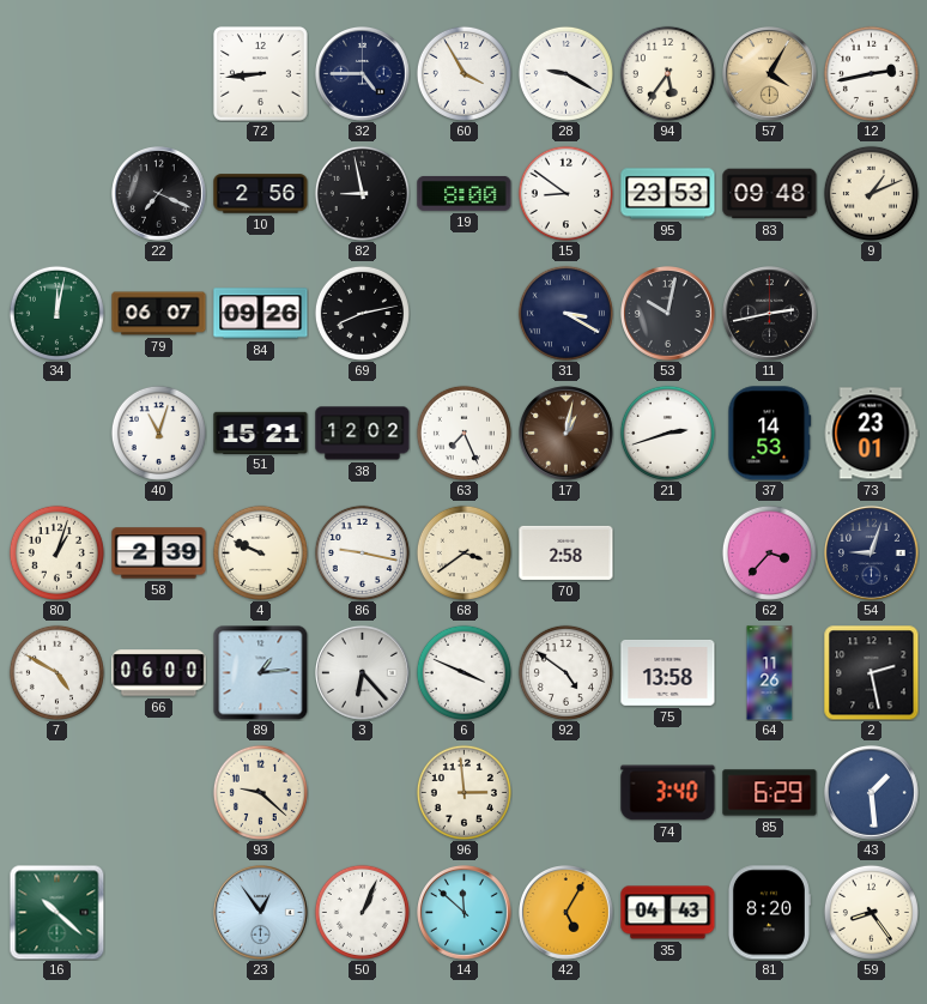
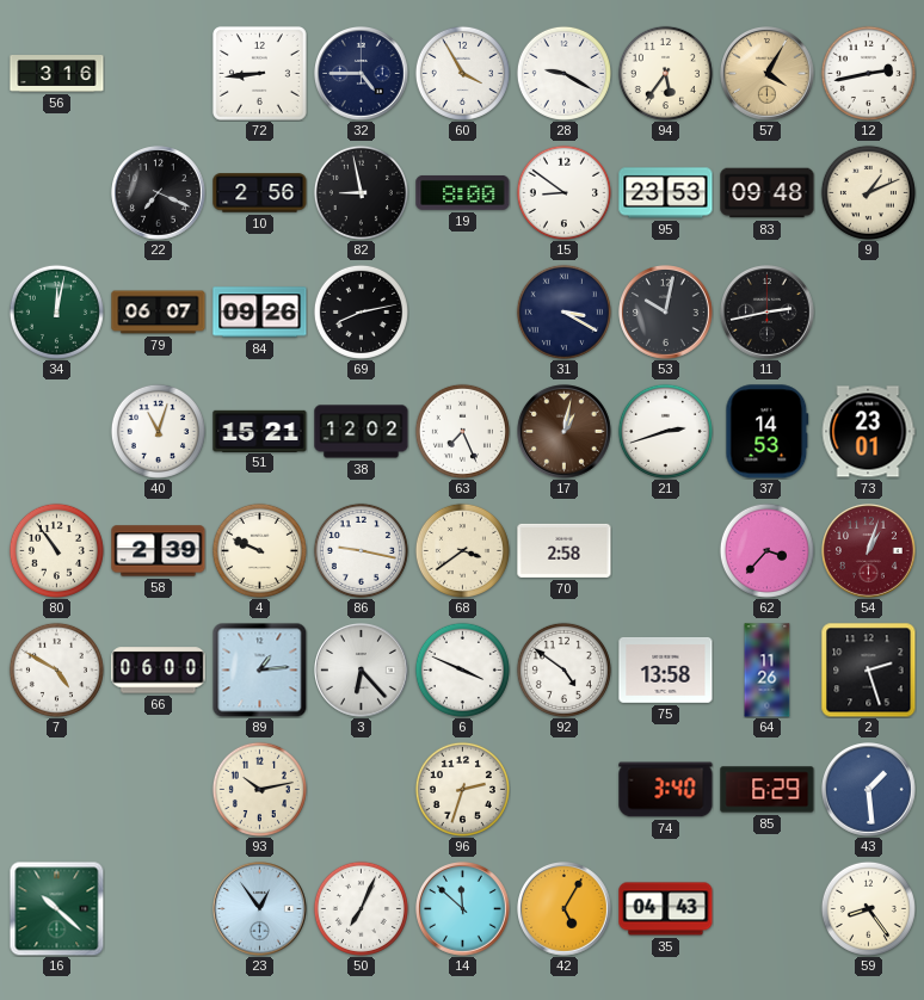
56: none -> 3:16
80: 1:03 -> 10:54
54: 9:03 -> 1:03
54 dial: navy -> burgundy
2: 2:28 -> 2:27
93: 9:22 -> 10:13
96: 2:59 -> 2:33
50: 1:04 -> 7:04
81: 8:20 -> none
